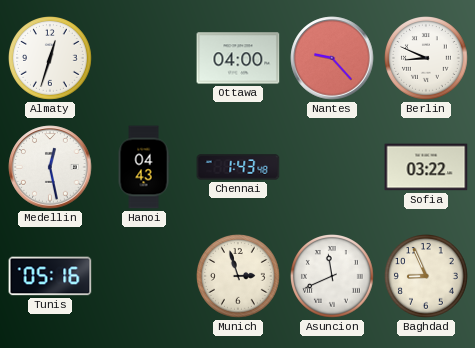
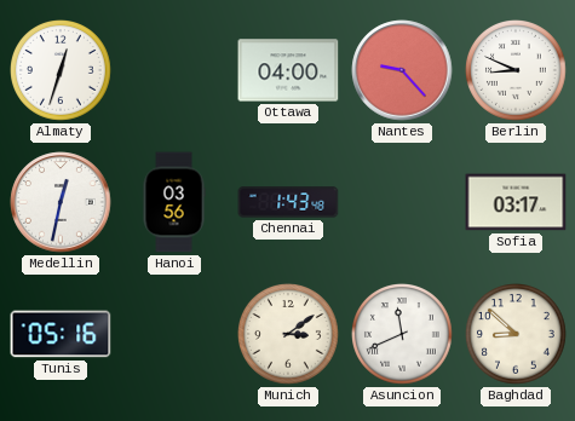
Medellin: 12:28 -> 12:32
Hanoi: 04:43 -> 03:56
Sofia: 03:22 -> 03:17
Munich: 2:57 -> 3:09
Baghdad: 8:56 -> 8:52
